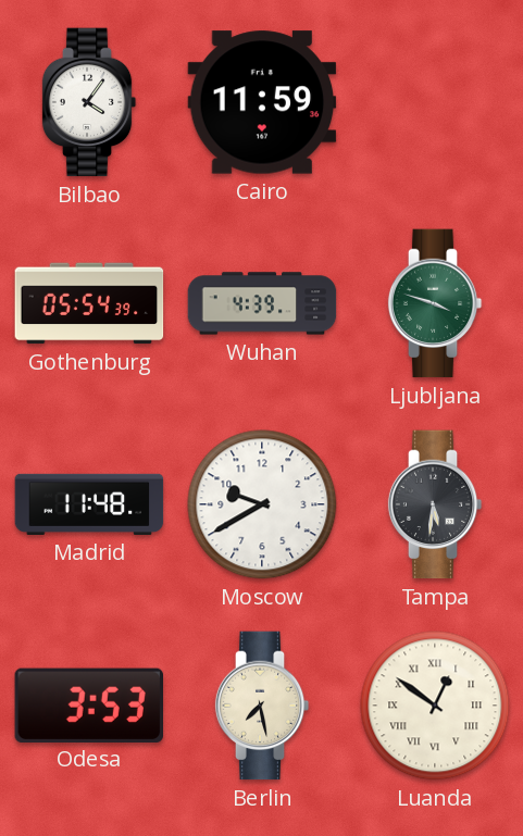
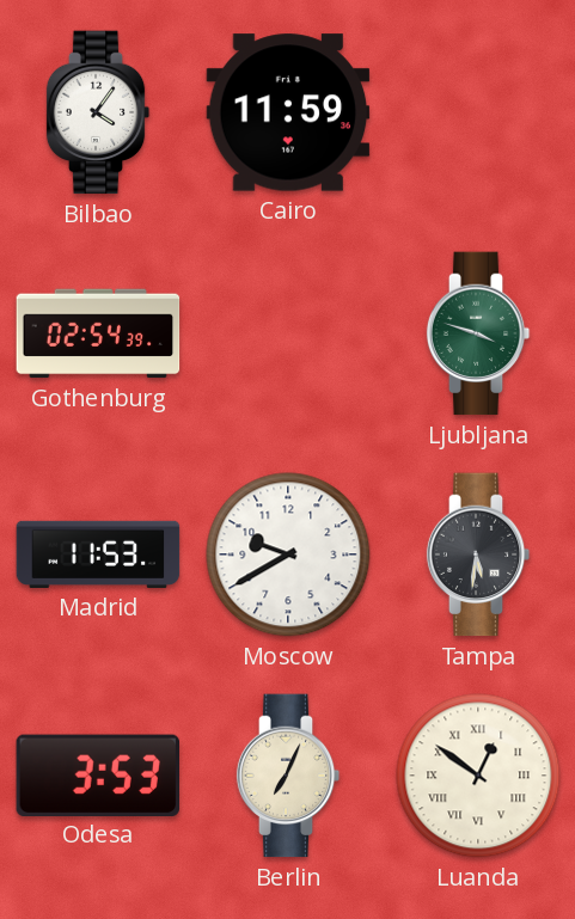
Gothenburg: 05:54 -> 02:54
Wuhan: 4:39 -> none
Madrid: 11:48 -> 11:53
Berlin: 7:28 -> 7:04
